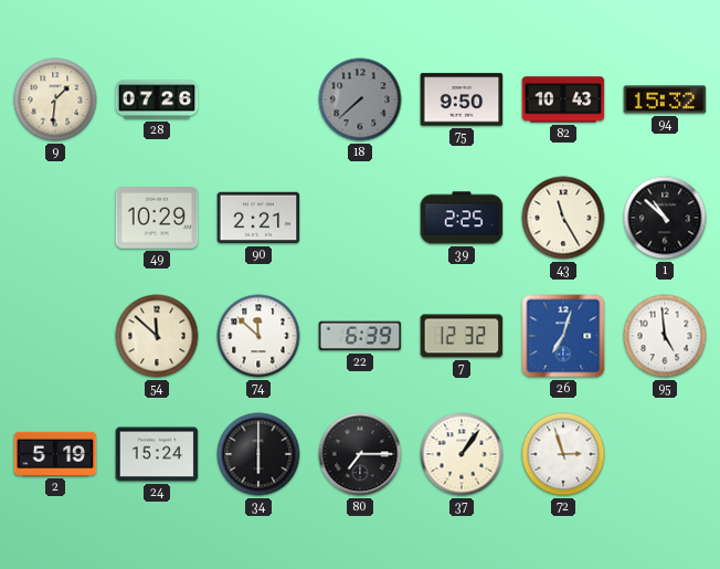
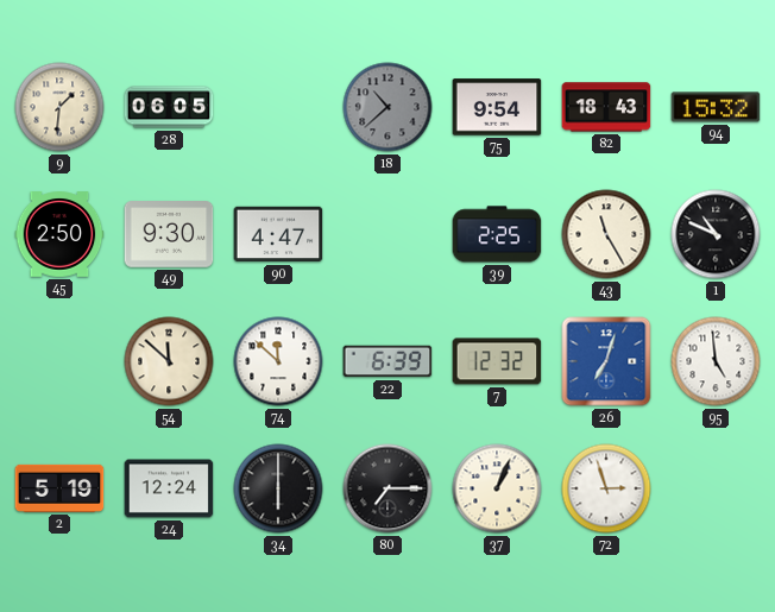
28: 07:26 -> 06:05
18: 7:38 -> 10:38
75: 9:50 -> 9:54
82: 10:43 -> 18:43
45: none -> 2:50
49: 10:29 -> 9:30
90: 2:21 -> 4:47
1: 10:52 -> 10:49
24: 15:24 -> 12:24
37: 1:06 -> 1:04
